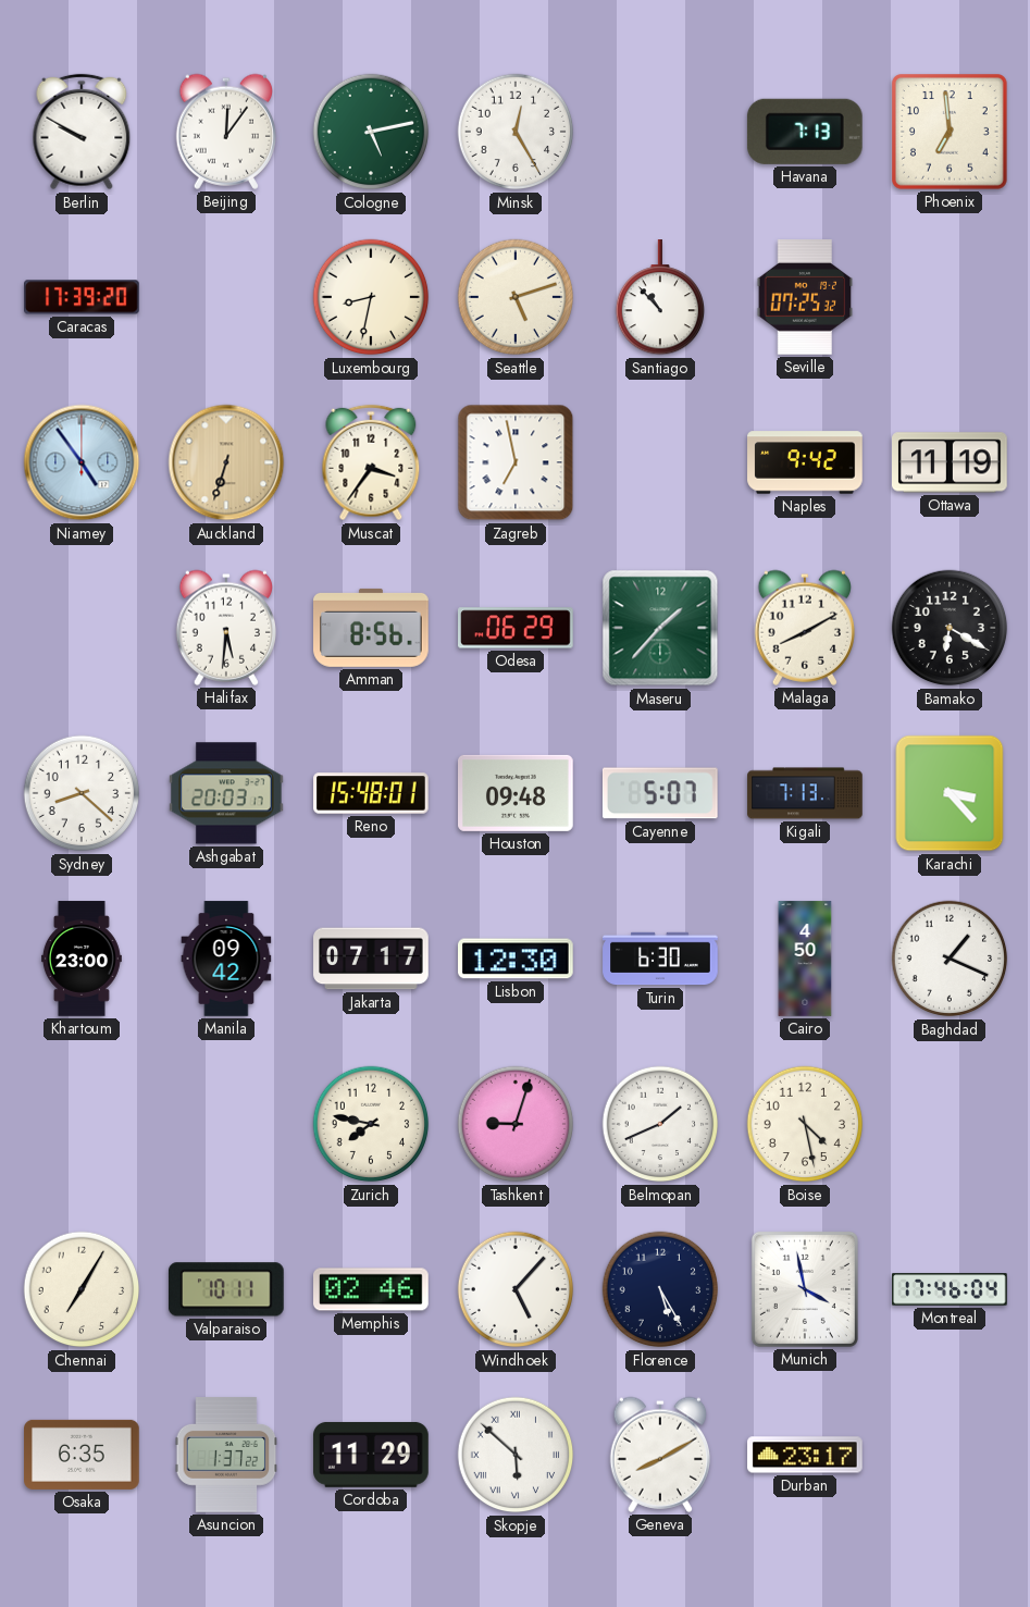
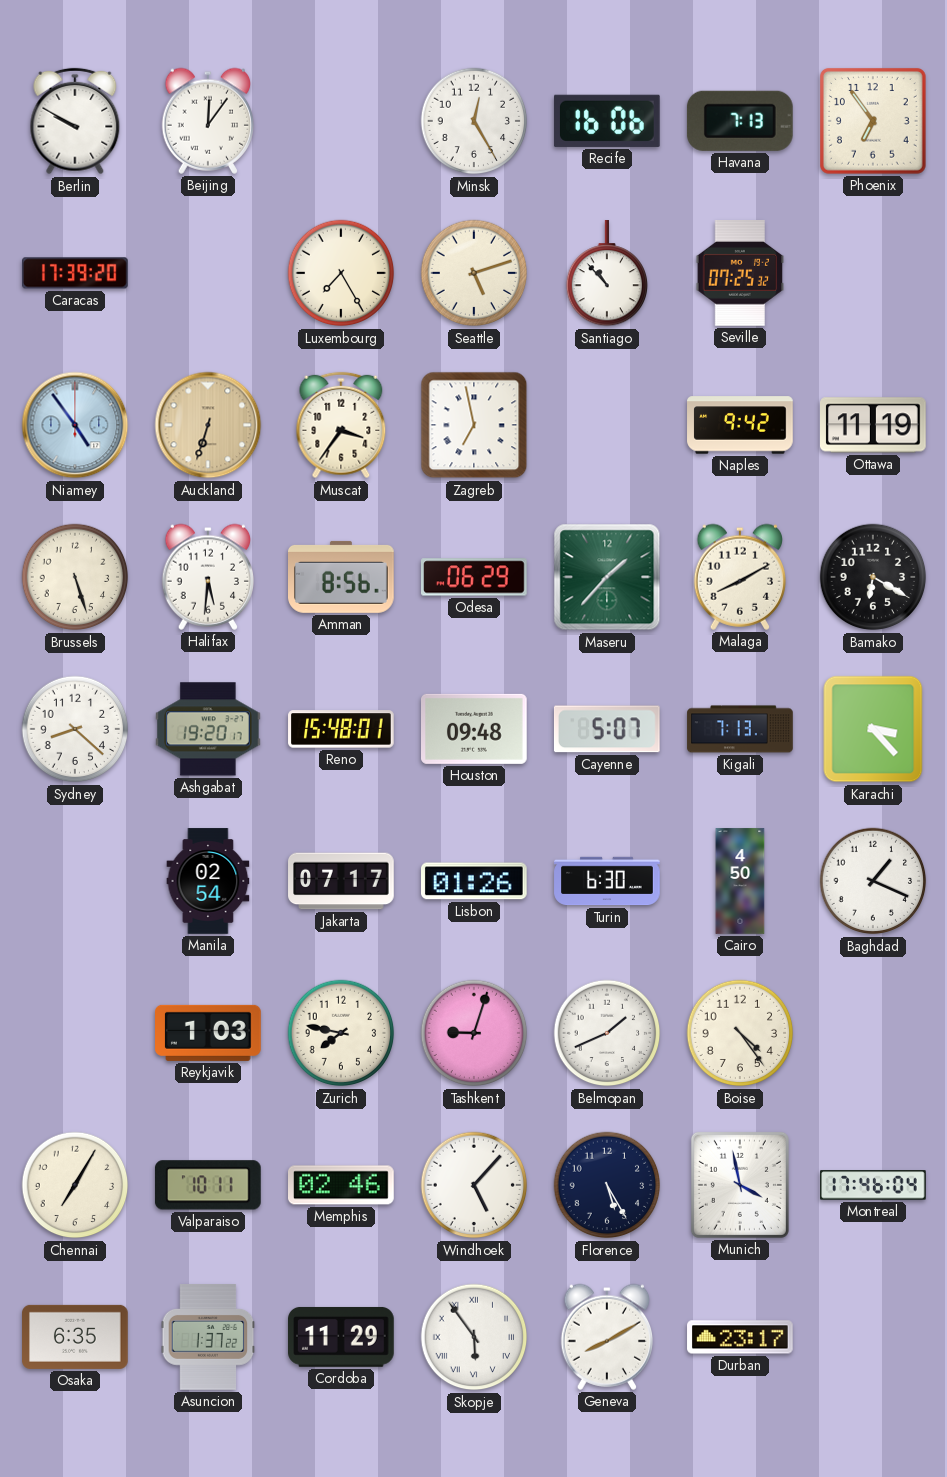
Cologne: 5:13 -> none
Recife: none -> 16:06
Phoenix: 6:59 -> 6:54
Luxembourg: 8:32 -> 7:25
Brussels: none -> 5:27
Ashgabat: 20:03 -> 19:20
Khartoum: 23:00 -> none
Manila: 09:42 -> 02:54
Lisbon: 12:30 -> 01:26
Reykjavik: none -> 1:03
Boise: 4:28 -> 4:24
Skopje: 5:52 -> 5:54
